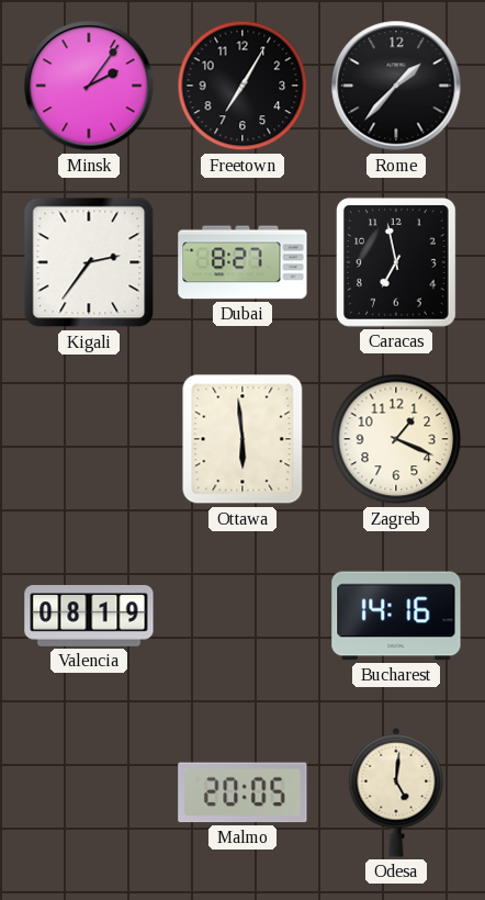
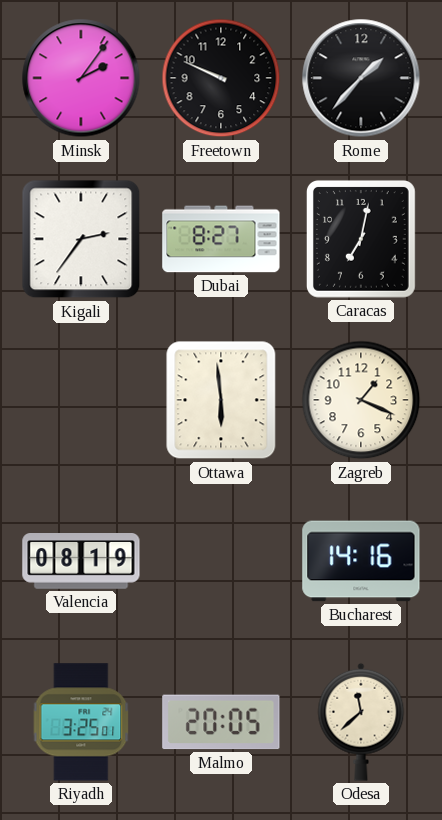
Freetown: 7:05 -> 9:49
Caracas: 6:58 -> 7:02
Riyadh: none -> 3:25
Odesa: 5:01 -> 11:38
